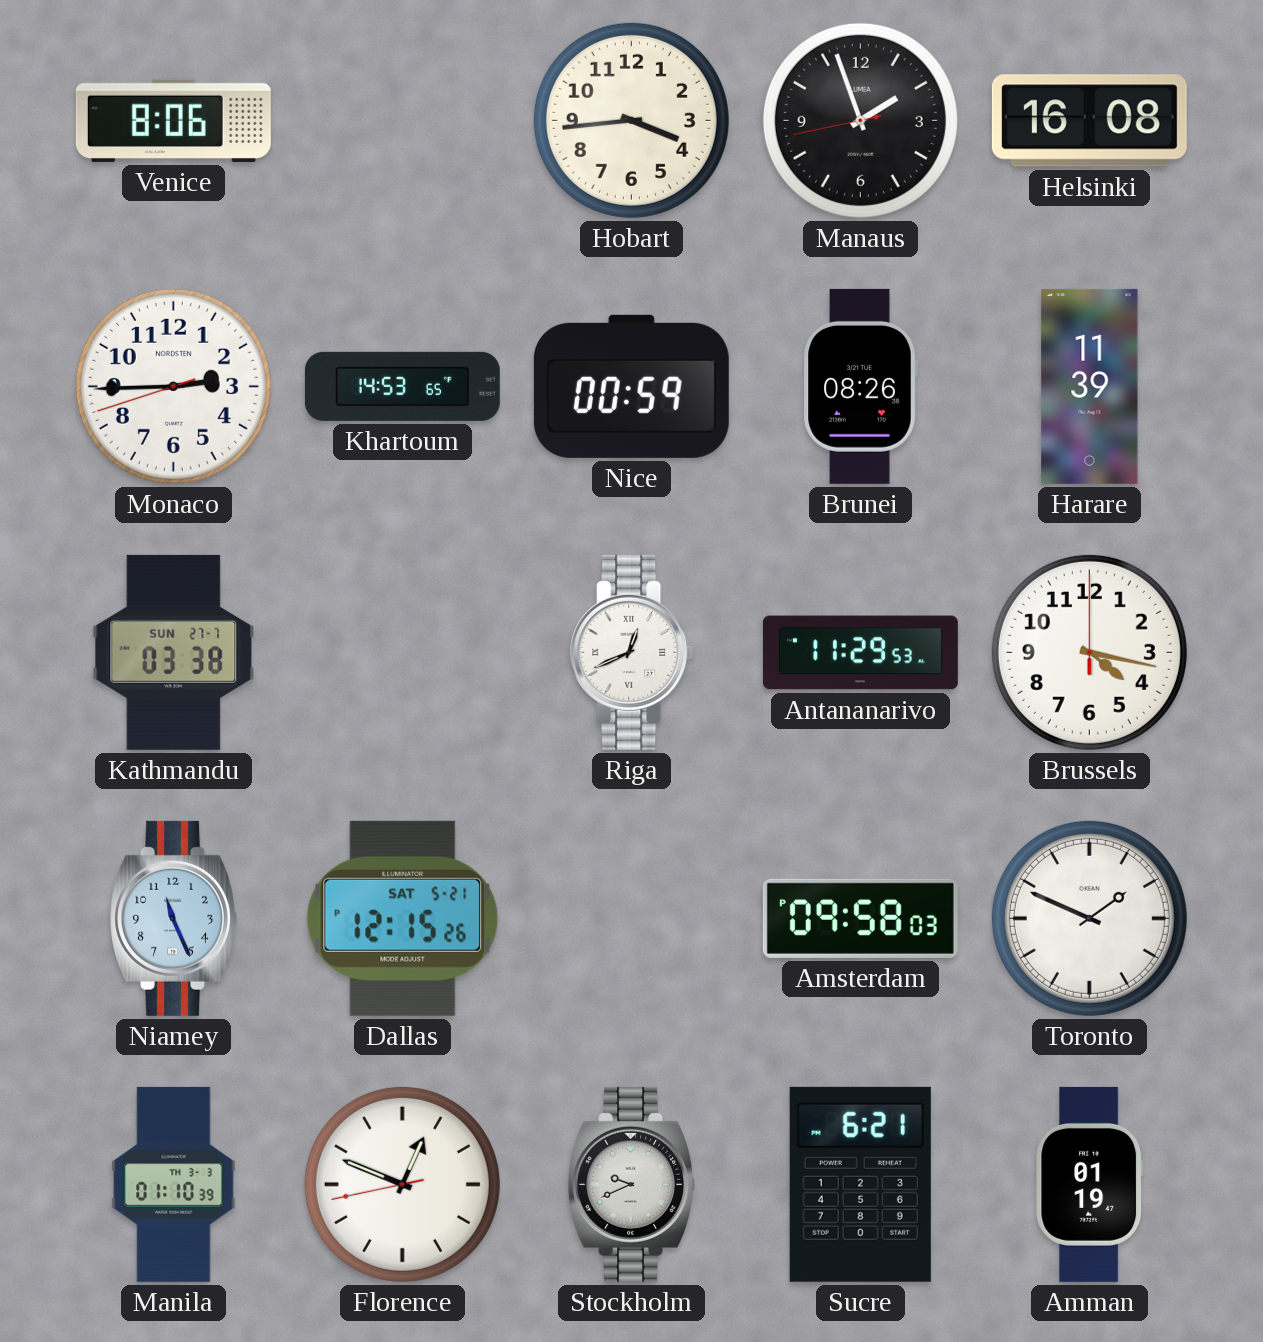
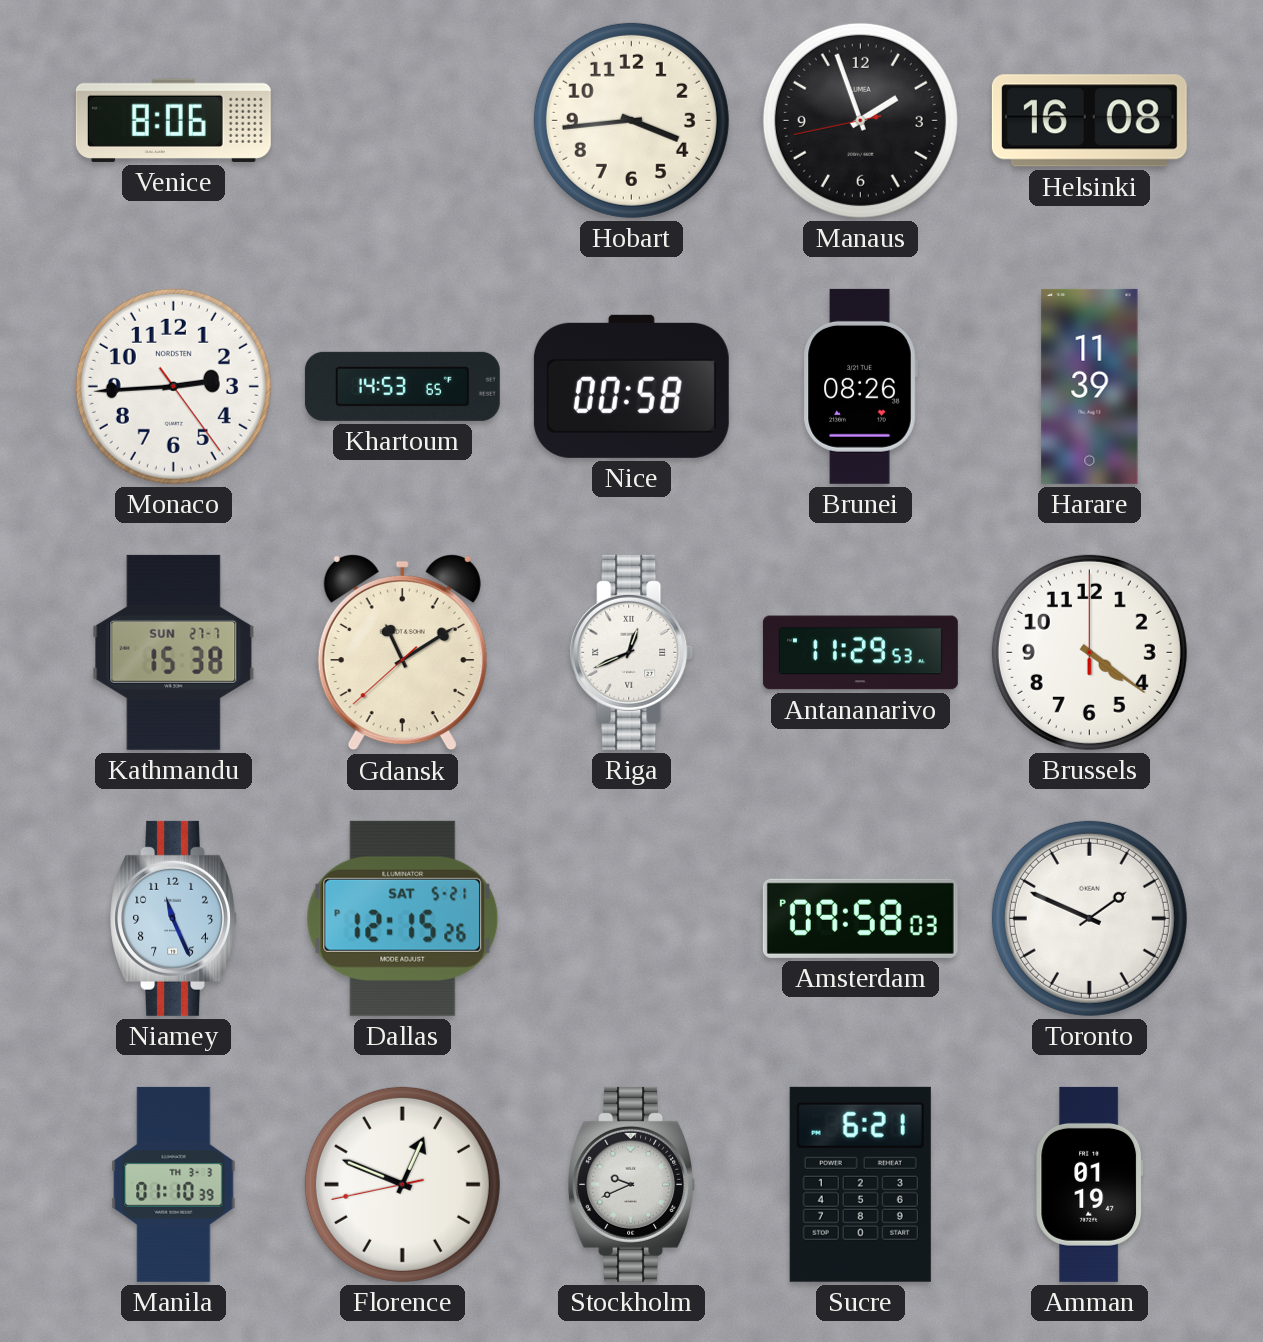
Monaco: 2:44:42 -> 2:44:24
Nice: 00:59 -> 00:58
Kathmandu: 03:38 -> 15:38
Gdansk: none -> 11:09
Brussels: 4:17 -> 4:21
